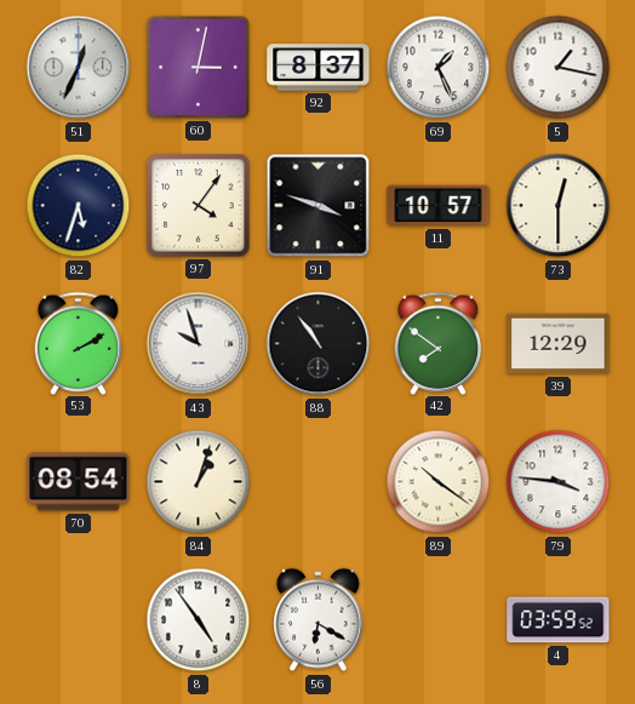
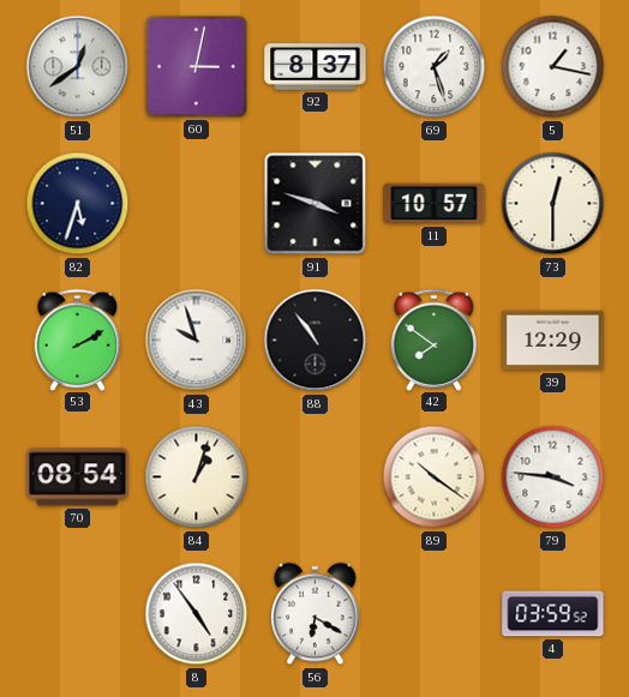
51: 12:34 -> 12:39
69: 1:26 -> 1:27
97: 4:06 -> none
